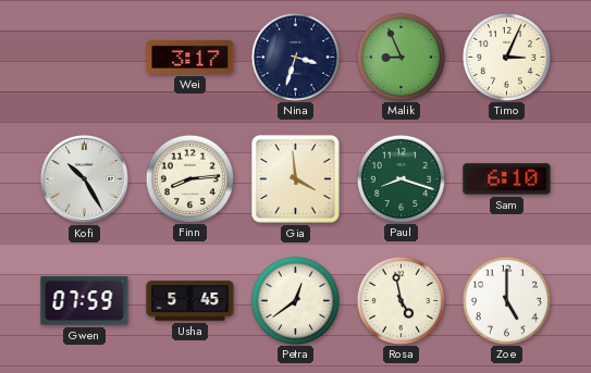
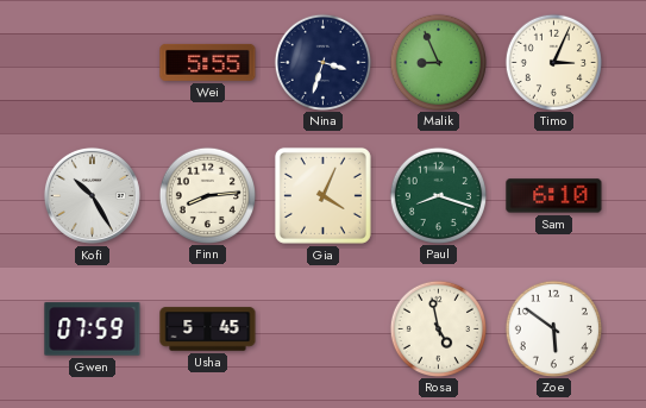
Wei: 3:17 -> 5:55
Gia: 3:59 -> 4:04
Petra: 12:39 -> none
Zoe: 5:00 -> 5:51
